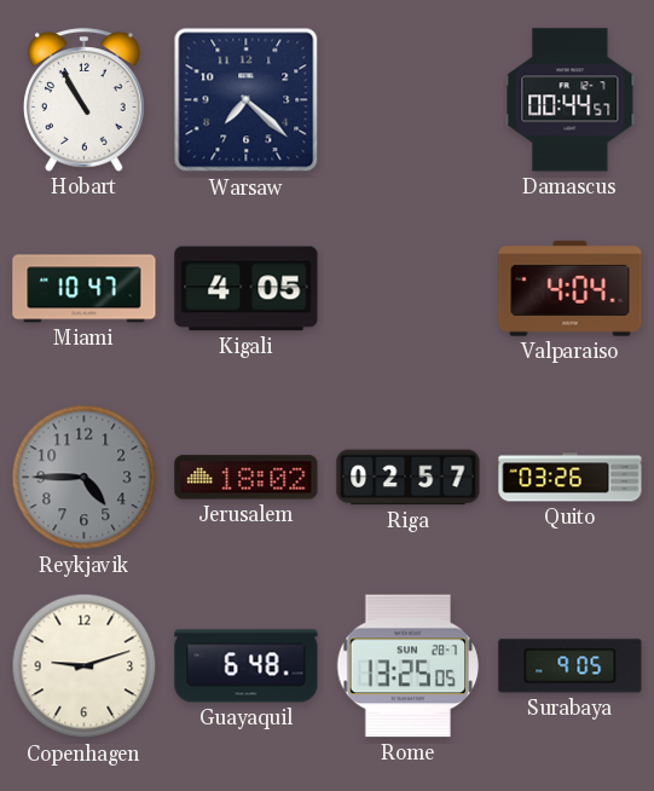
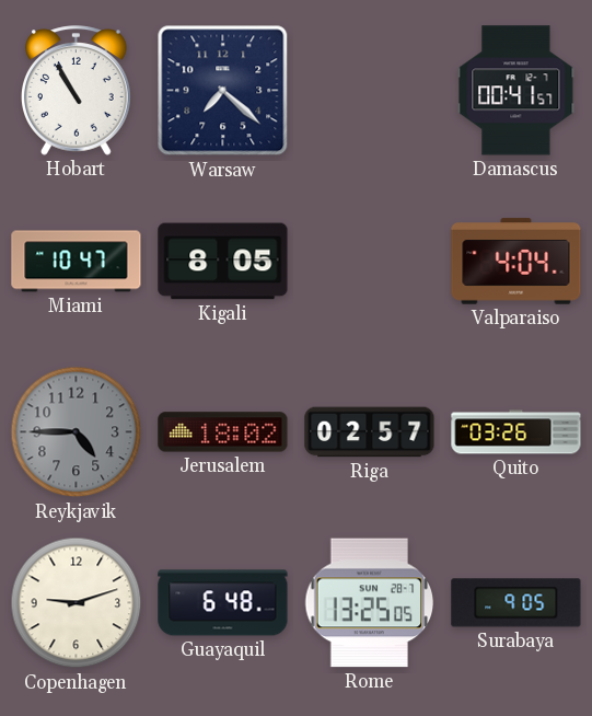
Damascus: 00:44 -> 00:41
Kigali: 4:05 -> 8:05
